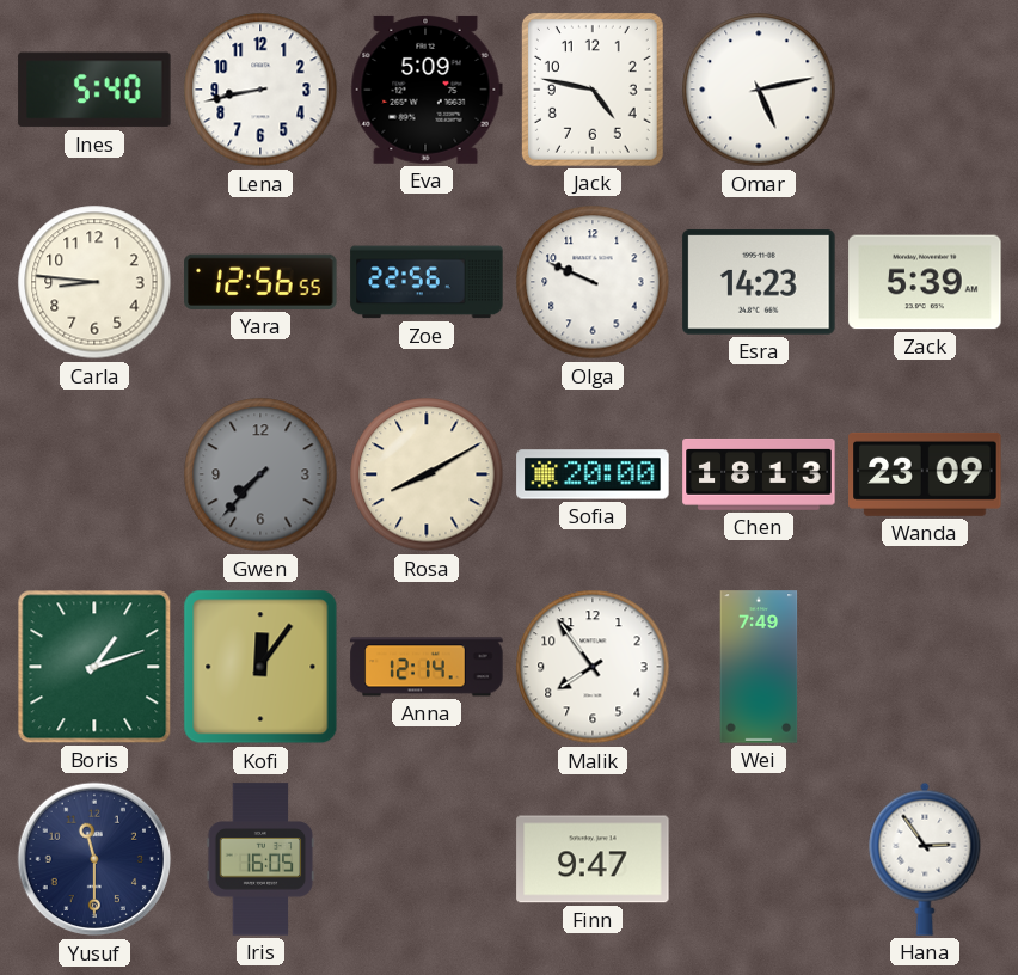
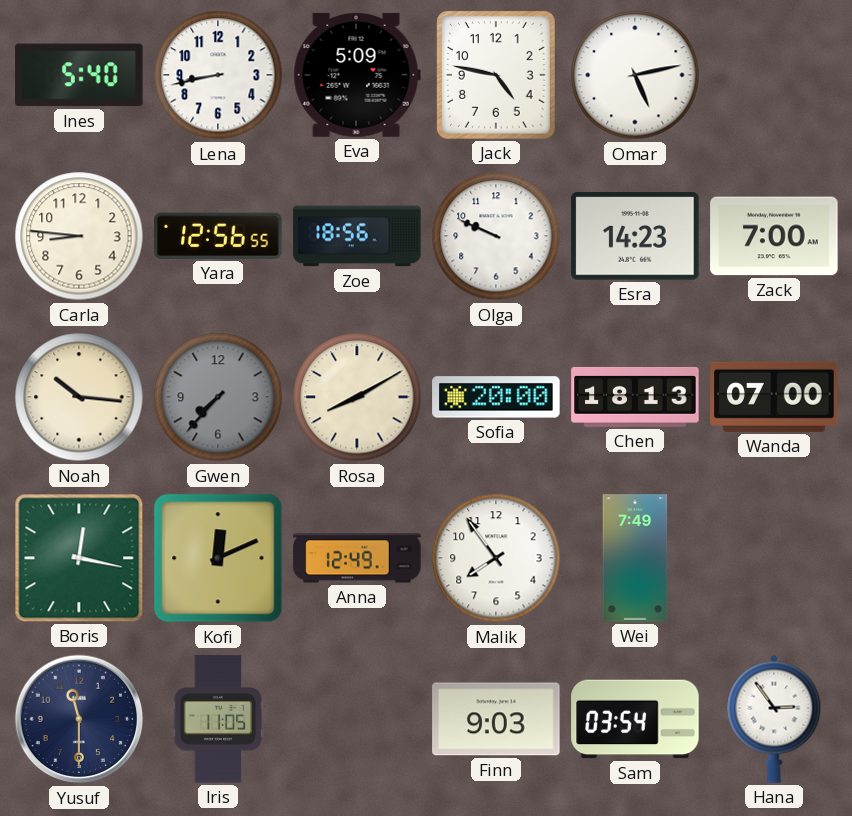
Zoe: 22:56 -> 18:56
Zack: 5:39 -> 7:00
Noah: none -> 10:16
Wanda: 23:09 -> 07:00
Boris: 1:12 -> 12:17
Kofi: 12:06 -> 12:11
Anna: 12:14 -> 12:49
Iris: 16:05 -> 11:05
Finn: 9:47 -> 9:03
Sam: none -> 03:54
